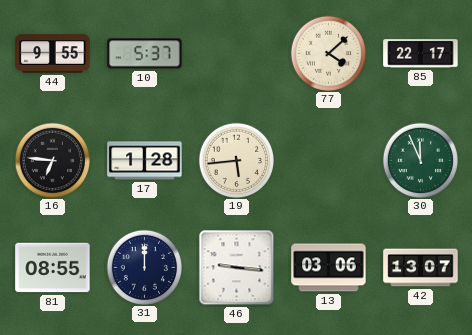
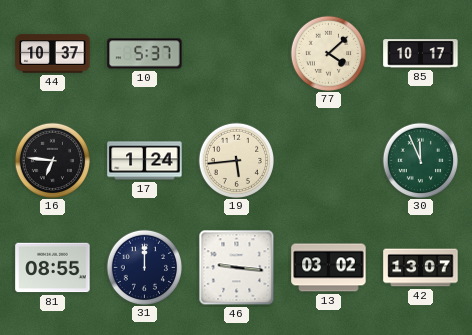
44: 9:55 -> 10:37
85: 22:17 -> 10:17
17: 1:28 -> 1:24
13: 03:06 -> 03:02
